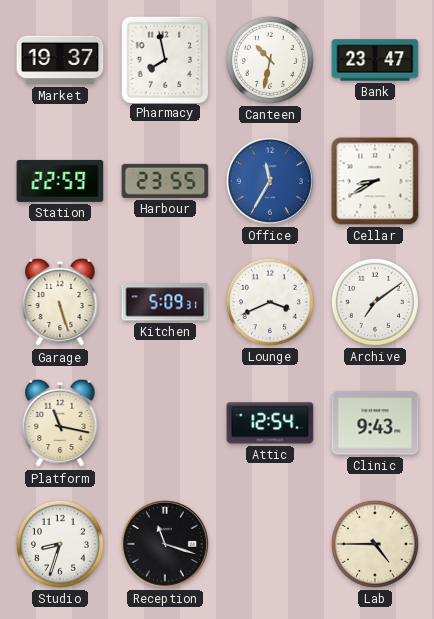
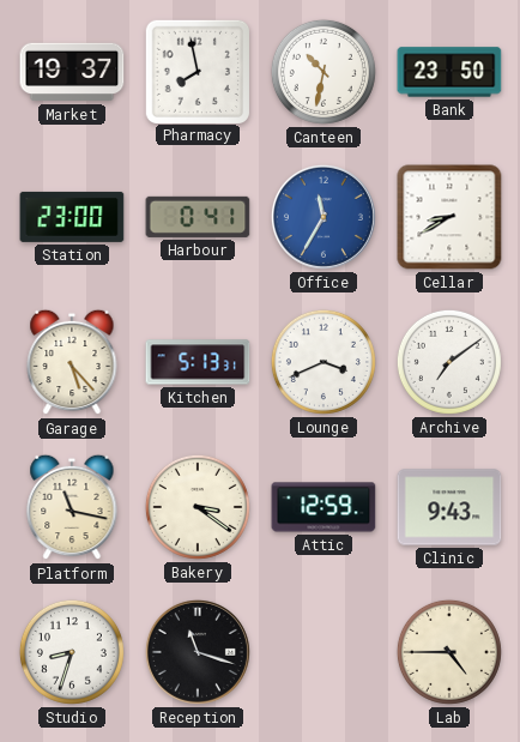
Bank: 23:47 -> 23:50
Station: 22:59 -> 23:00
Harbour: 23:55 -> 0:41
Garage: 5:27 -> 5:23
Kitchen: 5:09 -> 5:13
Bakery: none -> 3:21
Attic: 12:54 -> 12:59
